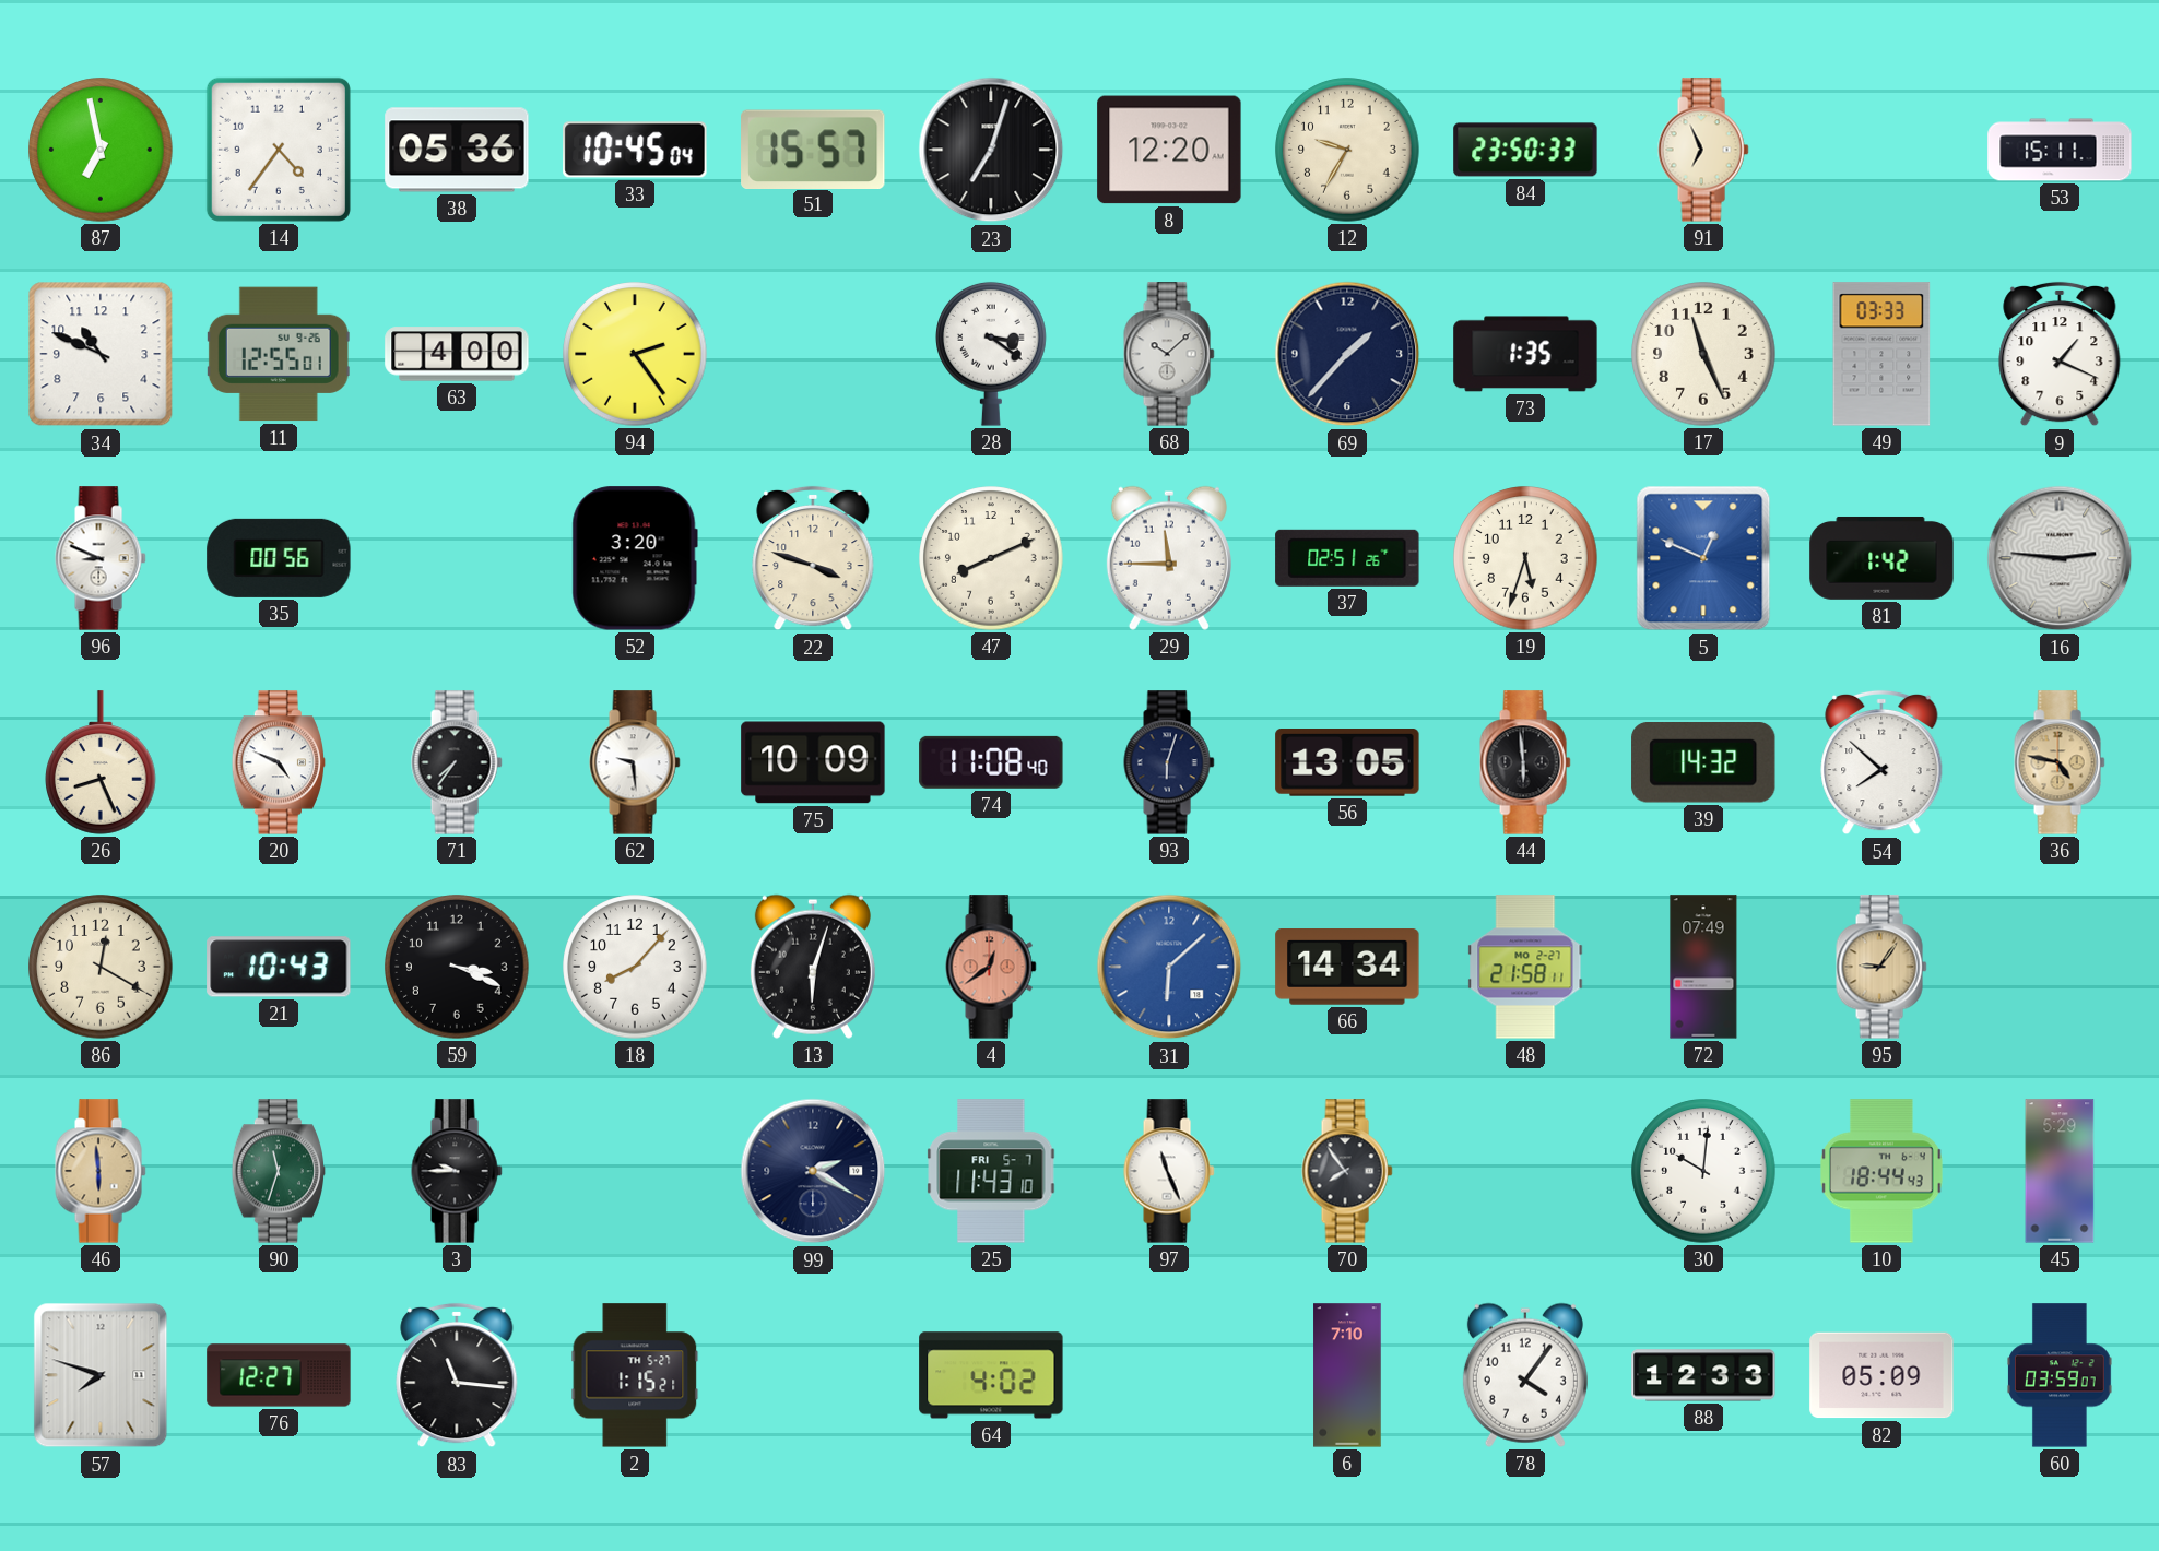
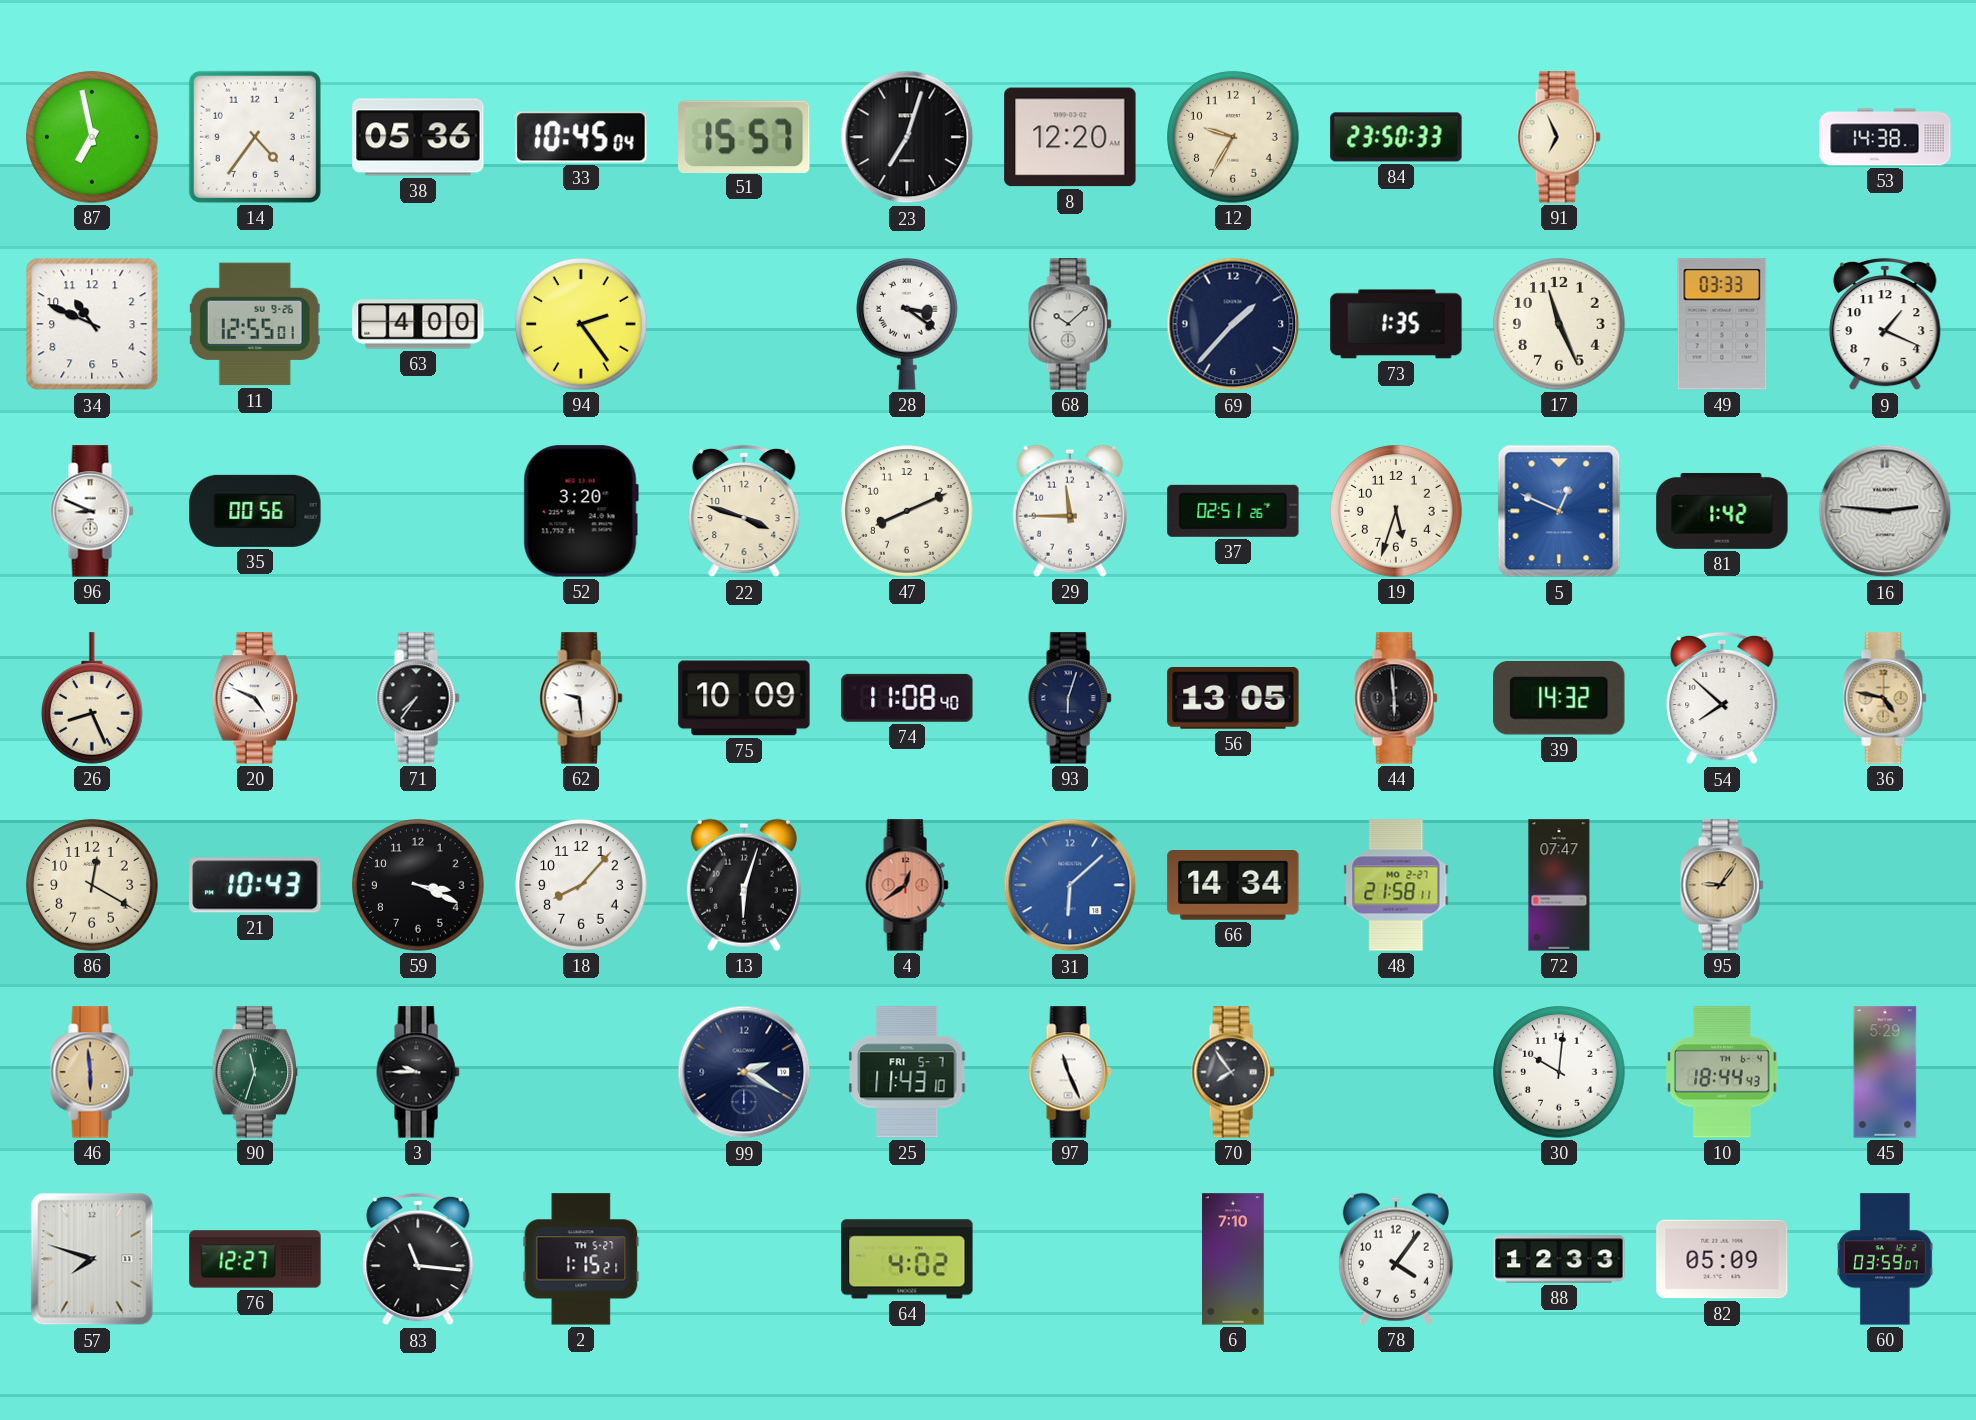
53: 15:11 -> 14:38
72: 07:49 -> 07:47
